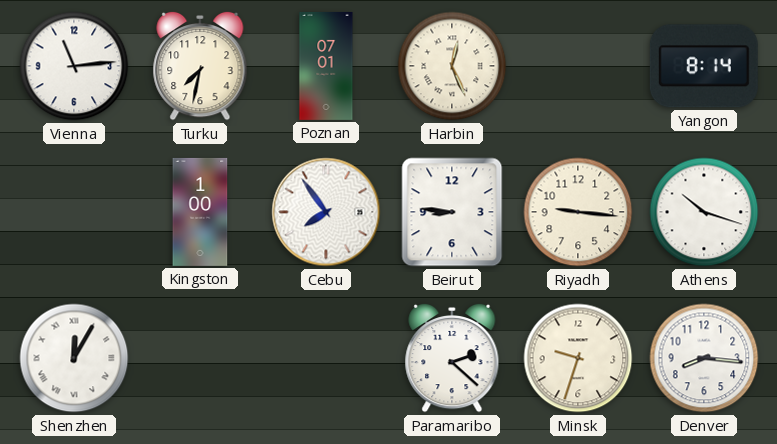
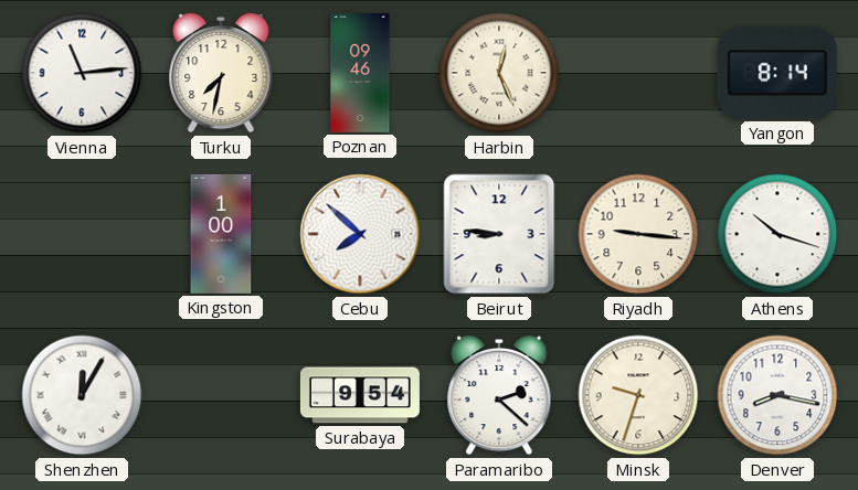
Poznan: 07:01 -> 09:46
Cebu: 7:54 -> 7:52
Surabaya: none -> 9:54
Denver: 8:16 -> 8:17
